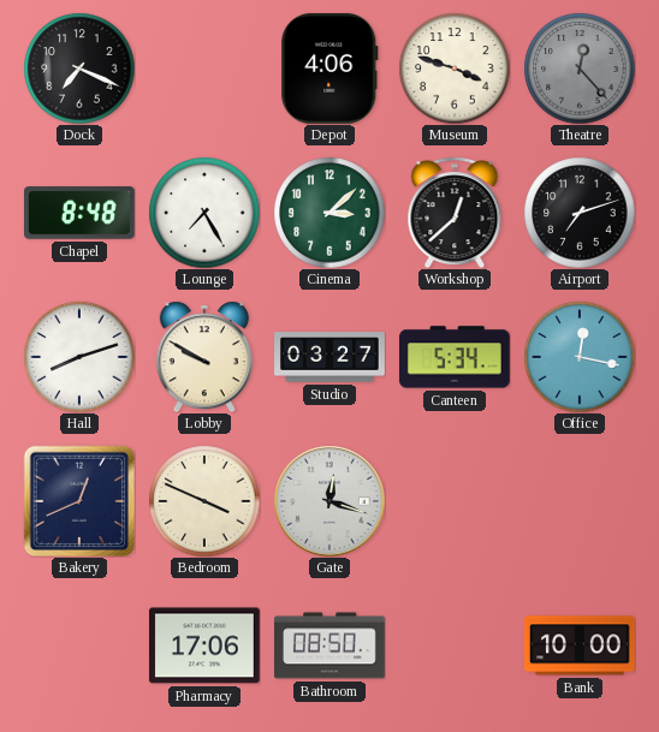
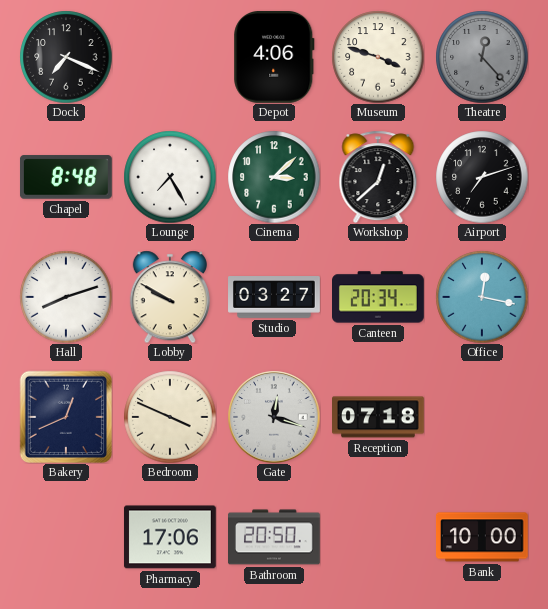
Canteen: 5:34 -> 20:34
Reception: none -> 07:18
Bathroom: 08:50 -> 20:50
